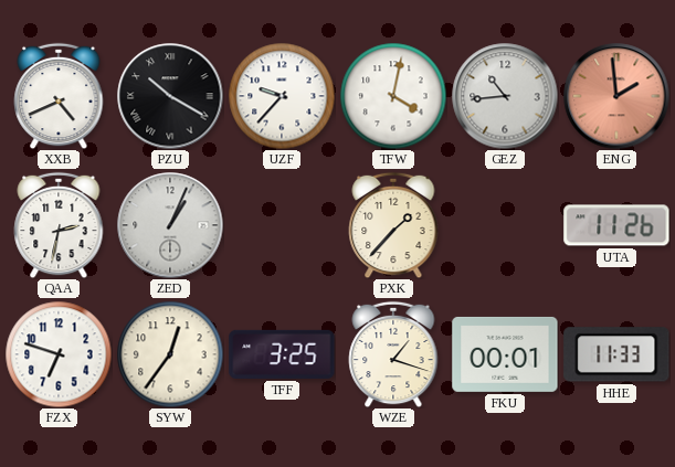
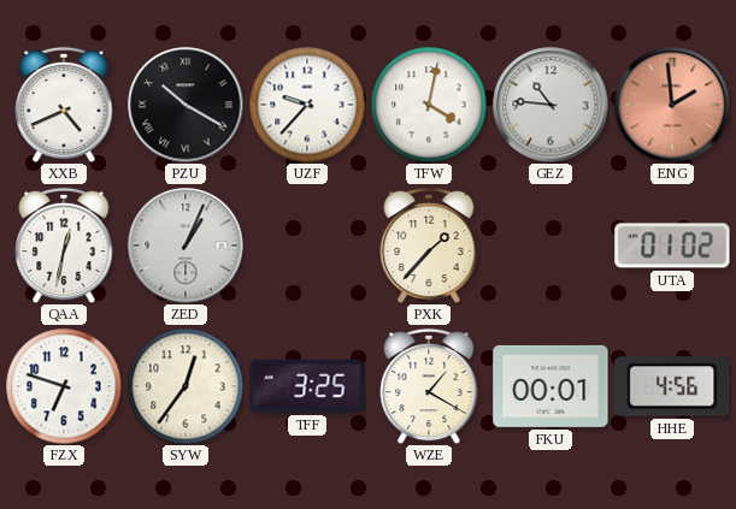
GEZ: 10:44 -> 10:46
QAA: 2:32 -> 12:32
UTA: 11:26 -> 01:02
WZE: 1:18 -> 1:20
HHE: 11:33 -> 4:56
